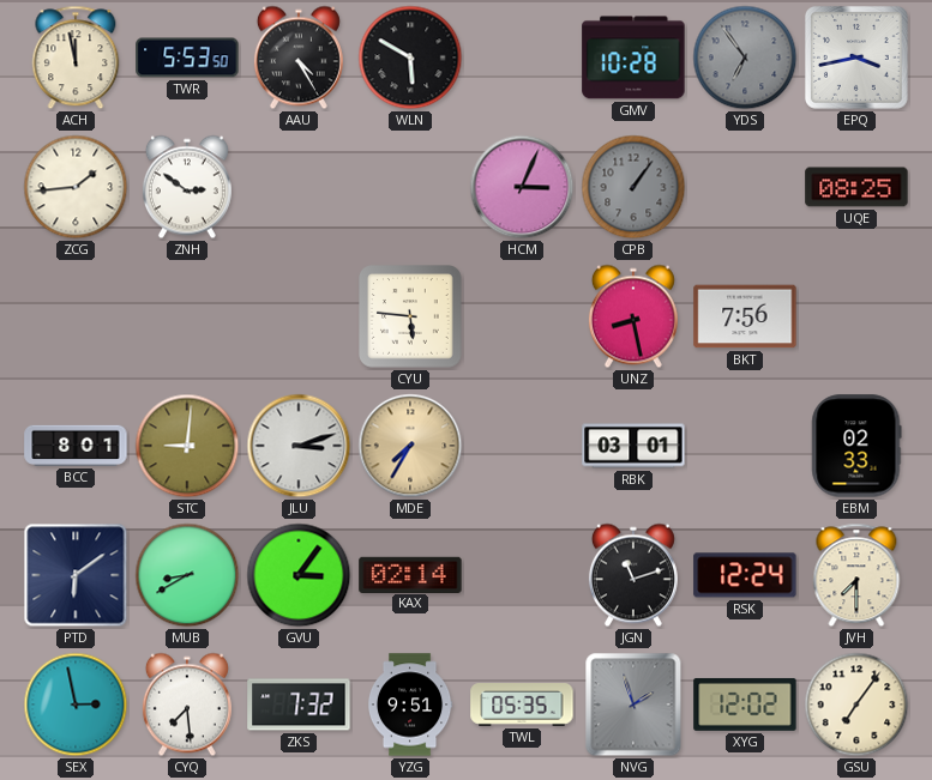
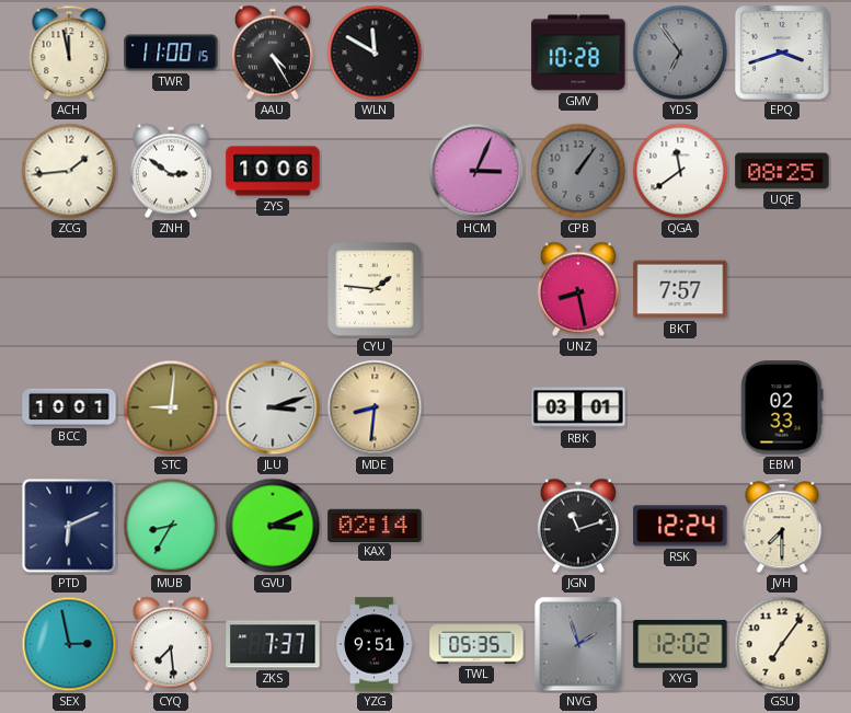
TWR: 5:53 -> 11:00
WLN: 5:50 -> 11:50
EPQ: 3:43 -> 3:42
ZYS: none -> 10:06
QGA: none -> 11:39
CYU: 5:46 -> 1:46
BKT: 7:56 -> 7:57
BCC: 8:01 -> 10:01
MDE: 7:35 -> 8:31
PTD: 6:09 -> 6:11
MUB: 8:40 -> 8:35
GVU: 3:06 -> 3:11
ZKS: 7:32 -> 7:37
